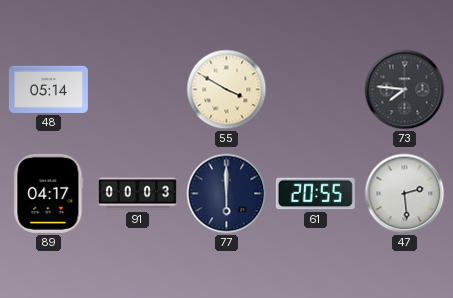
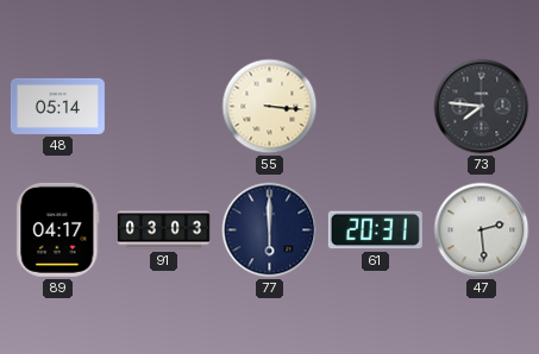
55: 3:50 -> 3:16
91: 00:03 -> 03:03
61: 20:55 -> 20:31
